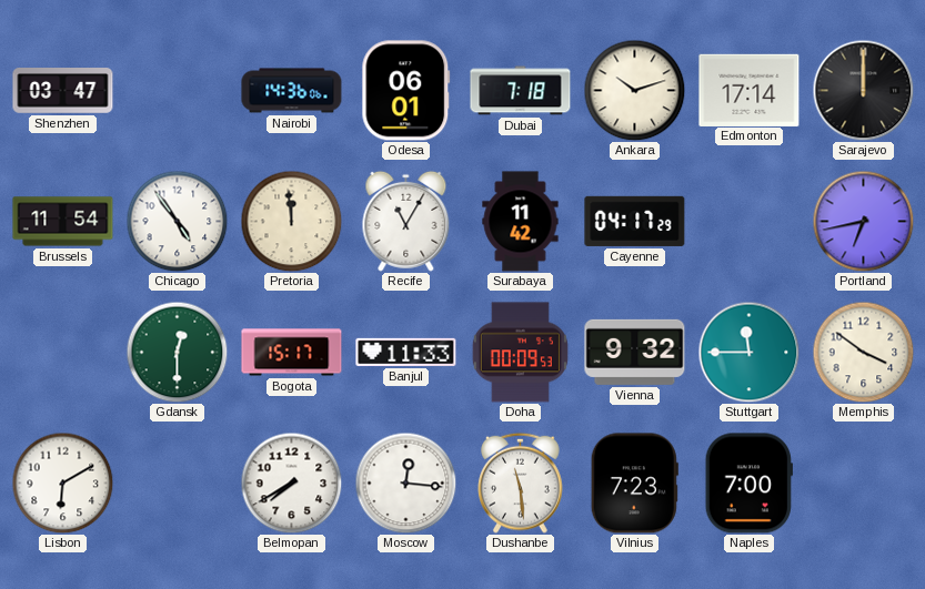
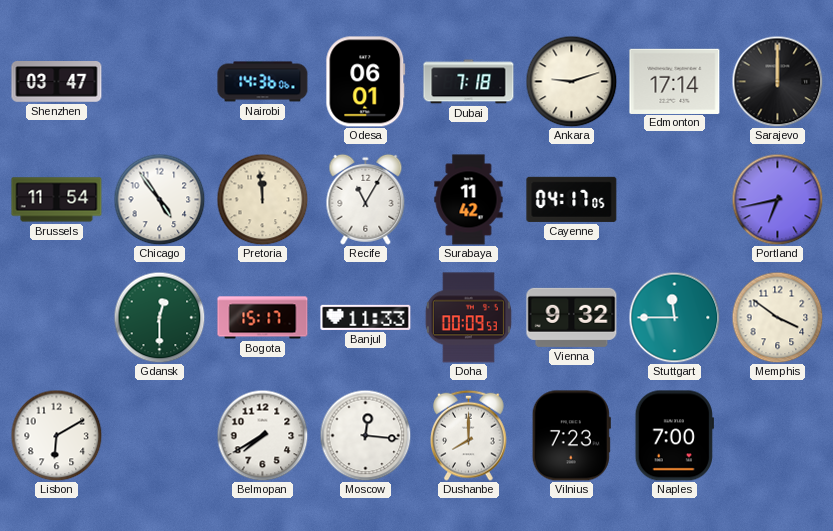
Ankara: 10:12 -> 9:12
Cayenne: 04:17:29 -> 04:17:05
Dushanbe: 11:29 -> 8:00
